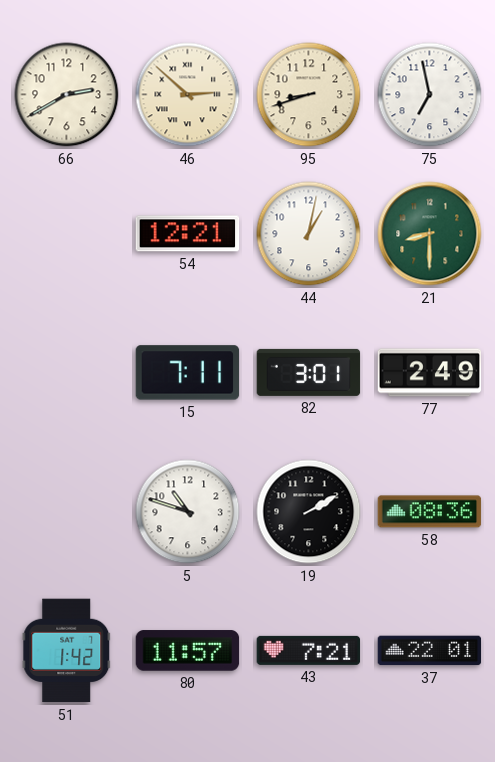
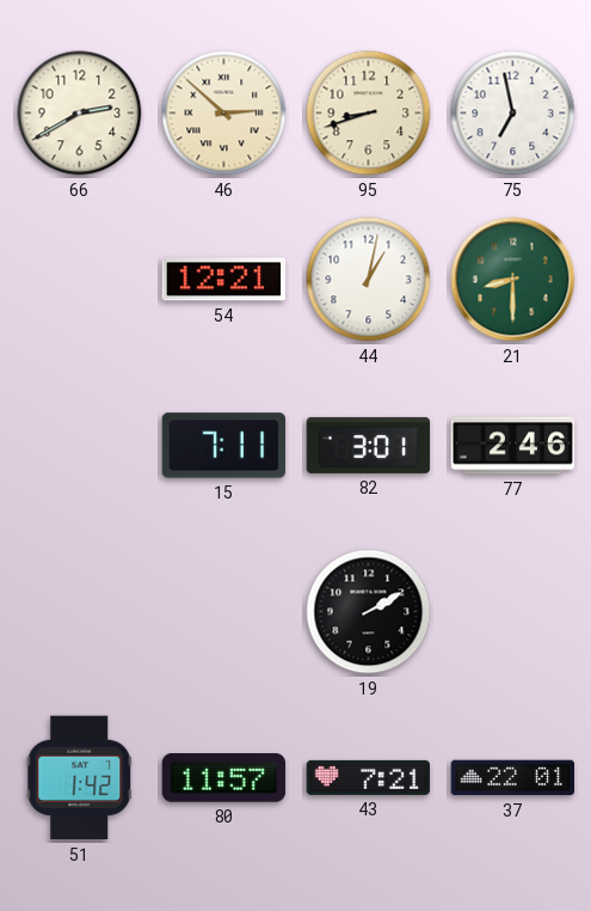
77: 2:49 -> 2:46
5: 10:48 -> none
58: 08:36 -> none
